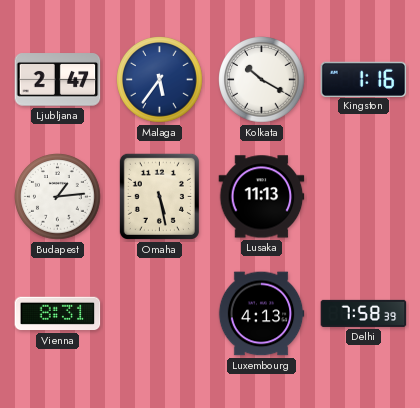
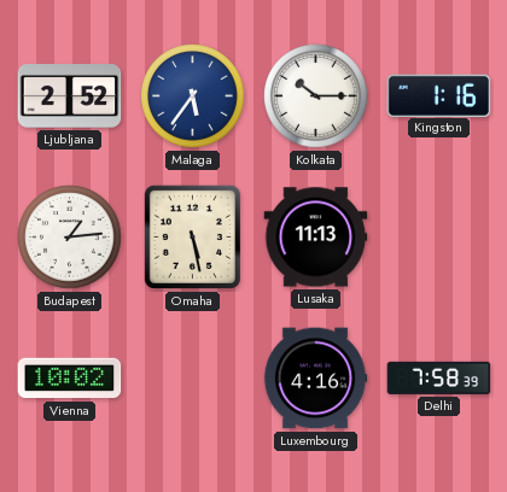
Ljubljana: 2:47 -> 2:52
Kolkata: 10:20 -> 10:15
Vienna: 8:31 -> 10:02
Luxembourg: 4:13 -> 4:16
